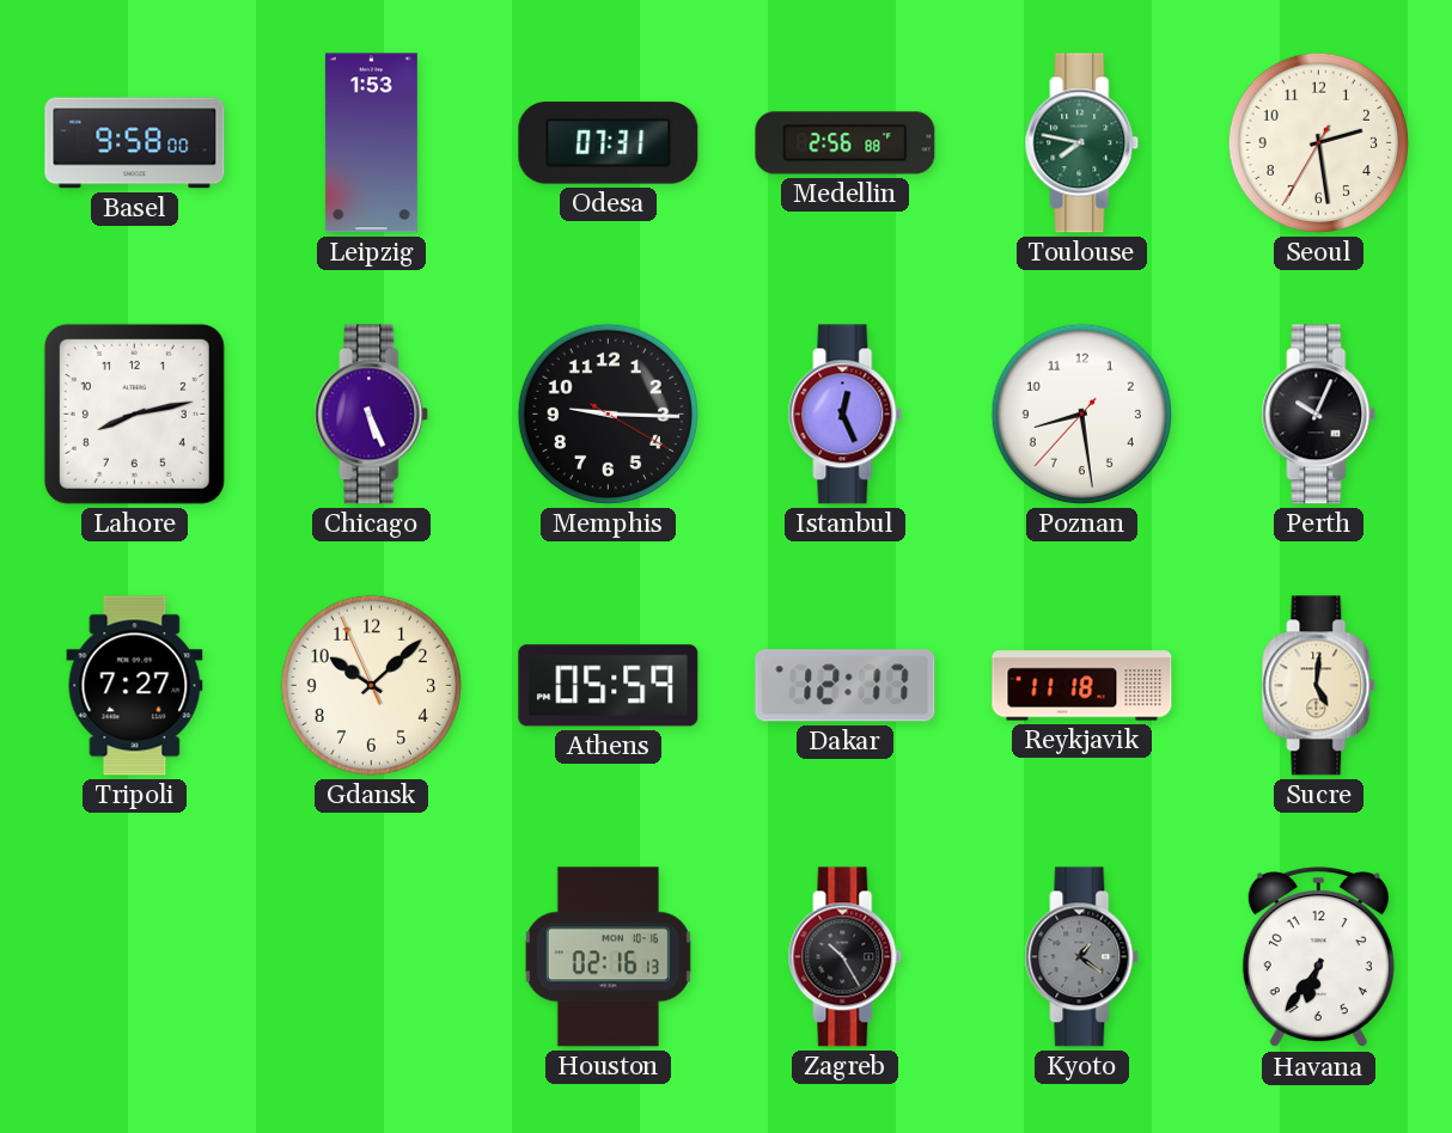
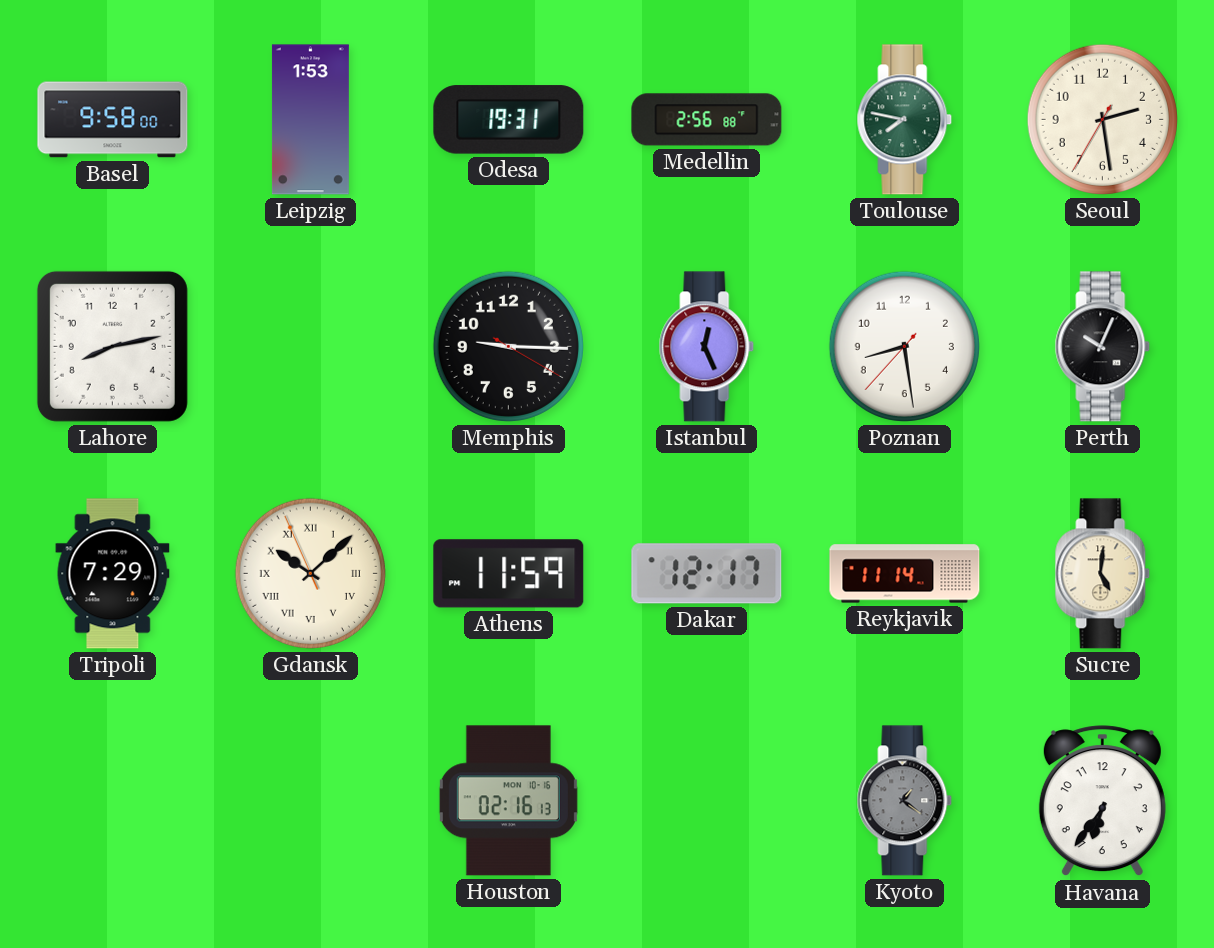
Odesa: 07:31 -> 19:31
Chicago: 5:26 -> none
Tripoli: 7:27 -> 7:29
Gdansk numerals: Arabic -> Roman
Athens: 05:59 -> 11:59
Reykjavik: 11:18 -> 11:14
Zagreb: 10:25 -> none
